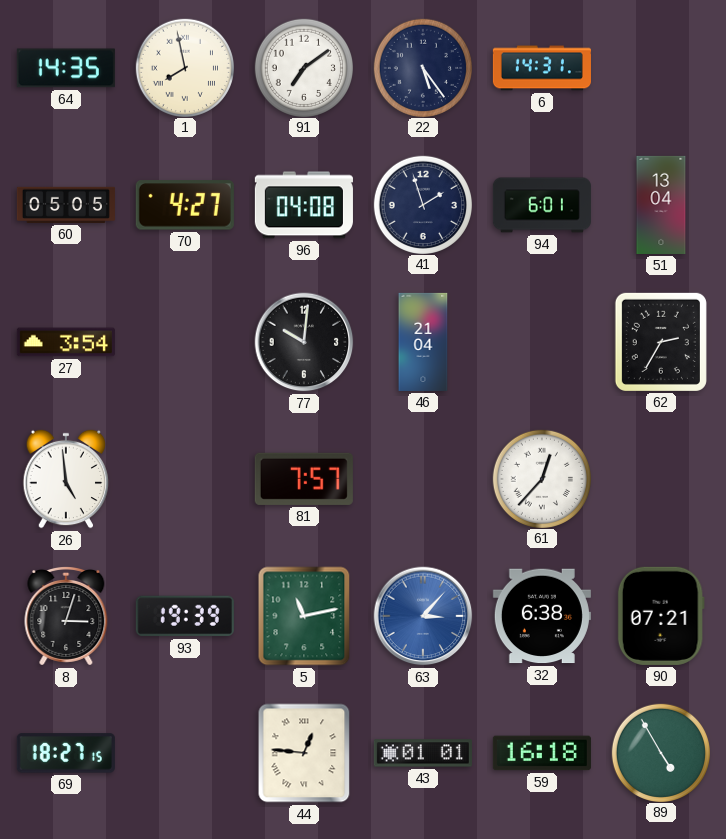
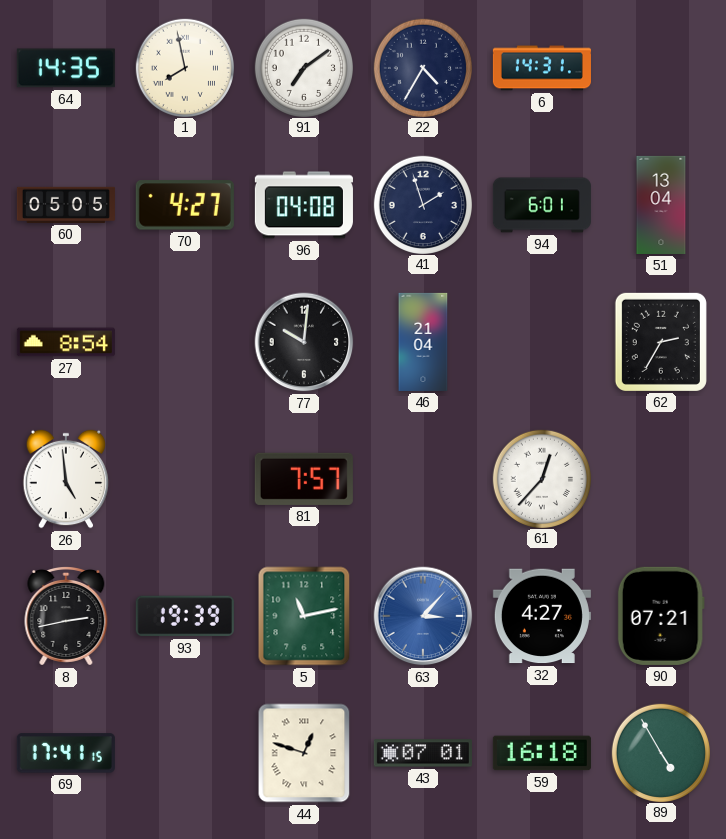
22: 5:24 -> 4:35
27: 3:54 -> 8:54
8: 3:03 -> 2:43
32: 6:38 -> 4:27
69: 18:27 -> 17:41
44: 12:46 -> 12:48
43: 01:01 -> 07:01
